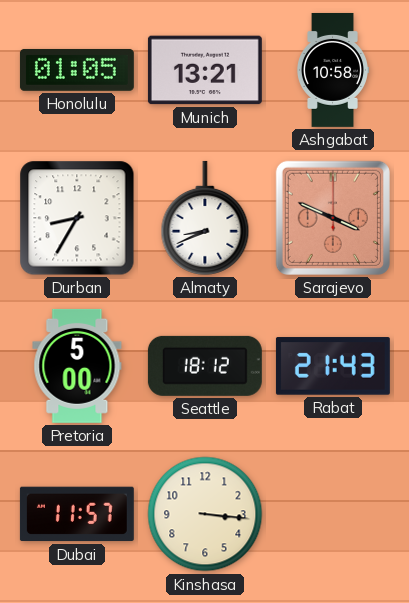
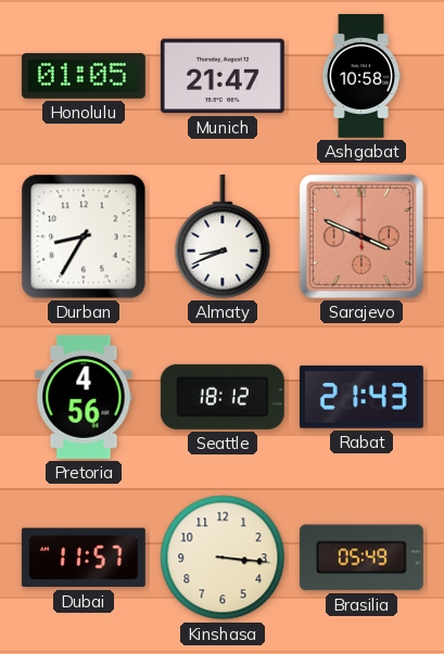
Munich: 13:21 -> 21:47
Pretoria: 5:00 -> 4:56
Brasilia: none -> 05:49
